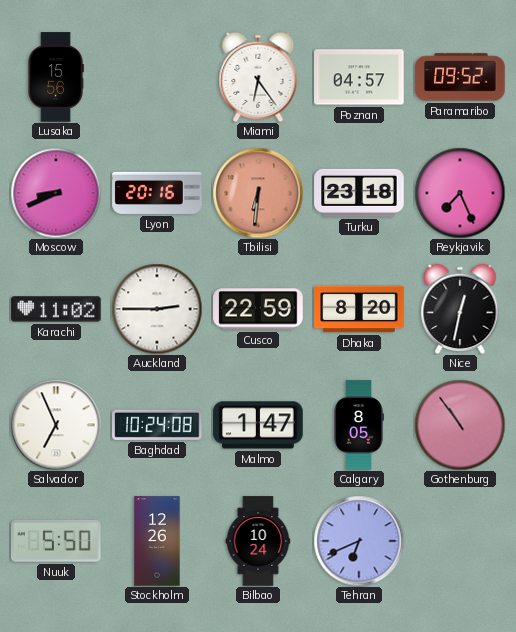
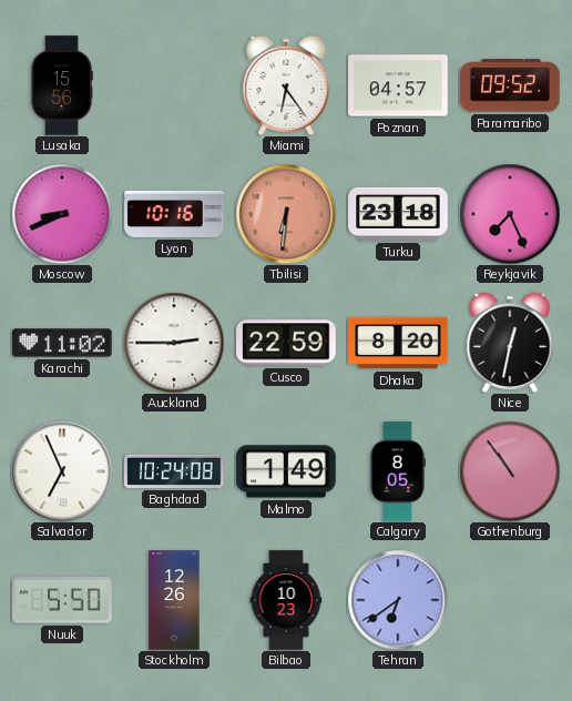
Lyon: 20:16 -> 10:16
Malmo: 1:47 -> 1:49
Bilbao: 10:24 -> 10:23
Tehran: 6:41 -> 6:39
